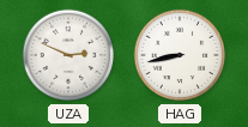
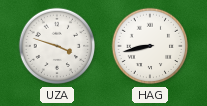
UZA: 2:49 -> 3:48
